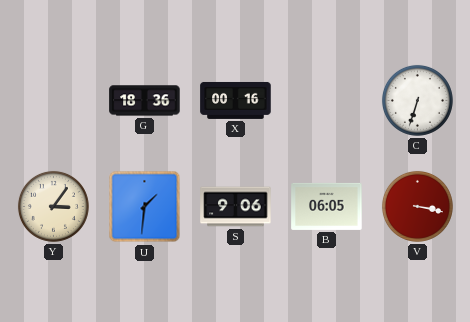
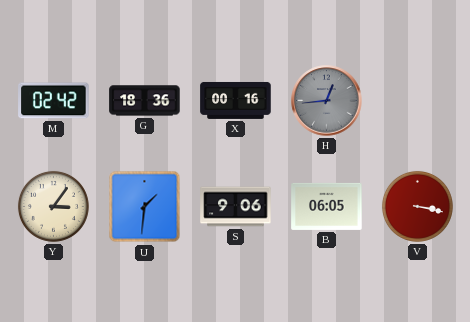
M: none -> 02:42
H: none -> 12:44
C: 6:33 -> none
